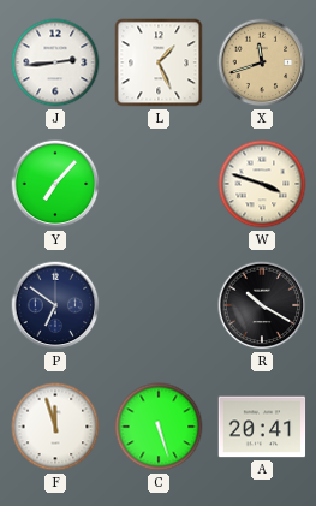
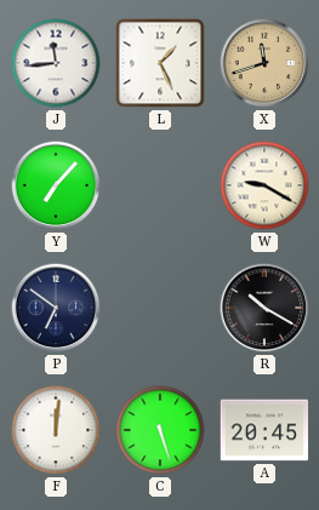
J: 2:44 -> 11:44
W: 3:48 -> 9:20
F: 11:57 -> 12:01
A: 20:41 -> 20:45
